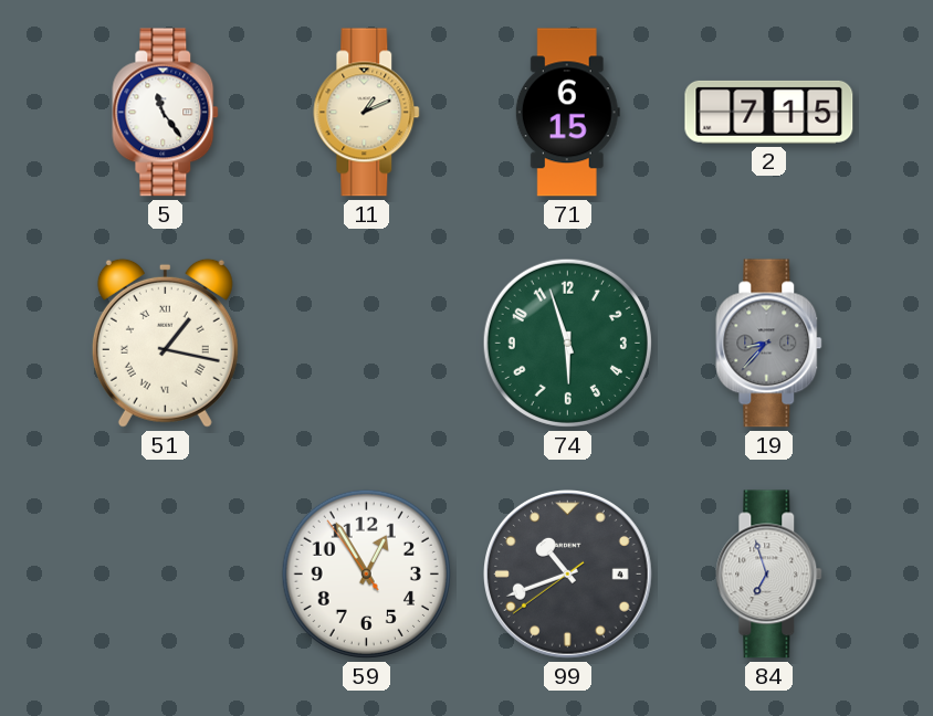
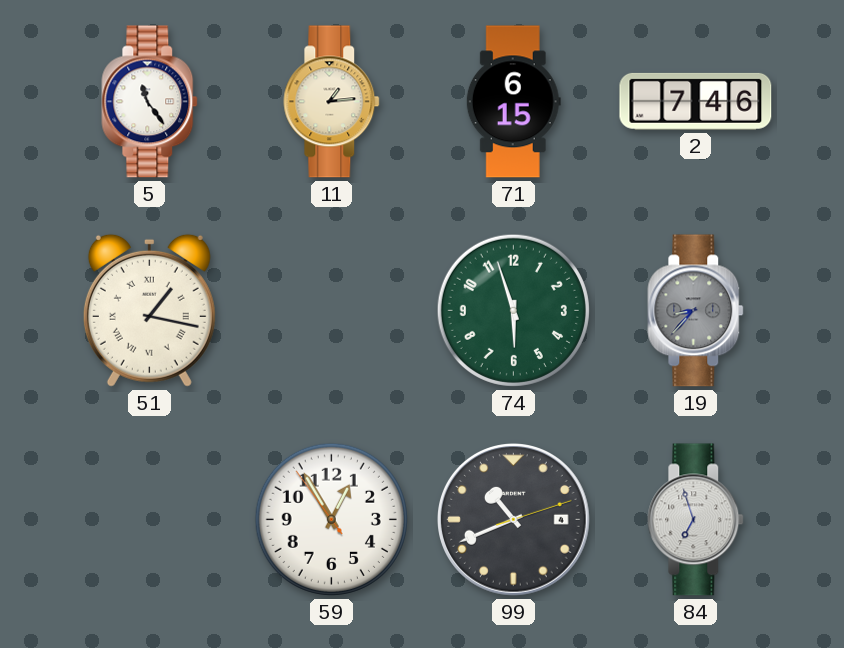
11: 1:11 -> 1:14
2: 7:15 -> 7:46
99: 10:41:39 -> 10:41:12
